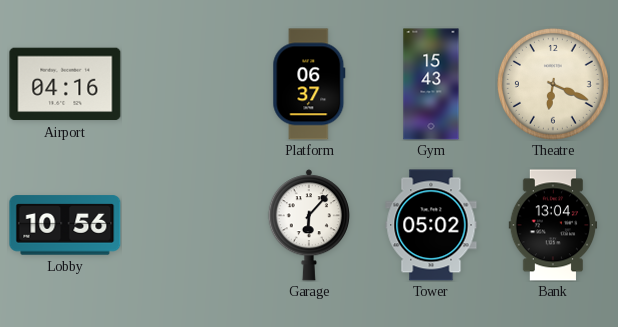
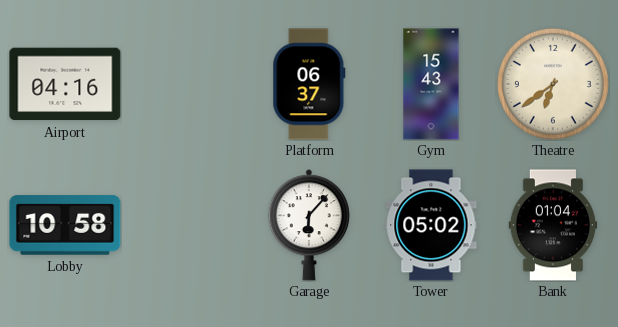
Theatre: 6:19 -> 6:39
Lobby: 10:56 -> 10:58
Bank: 13:04 -> 01:04
